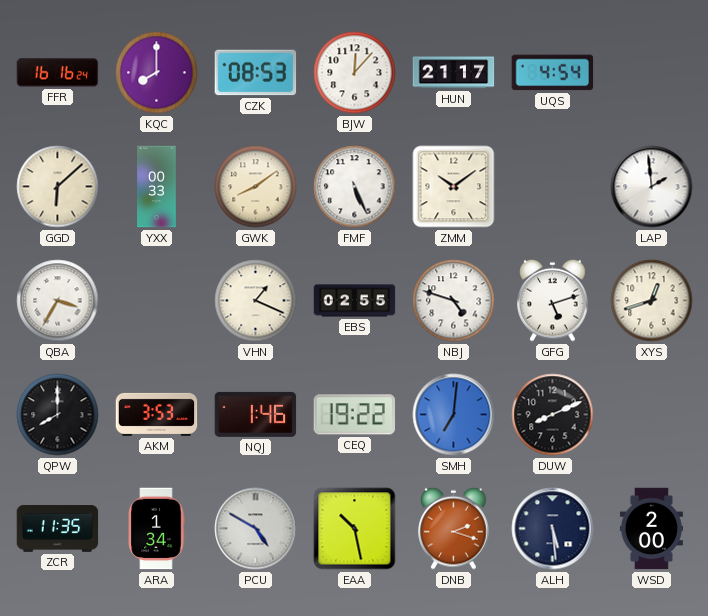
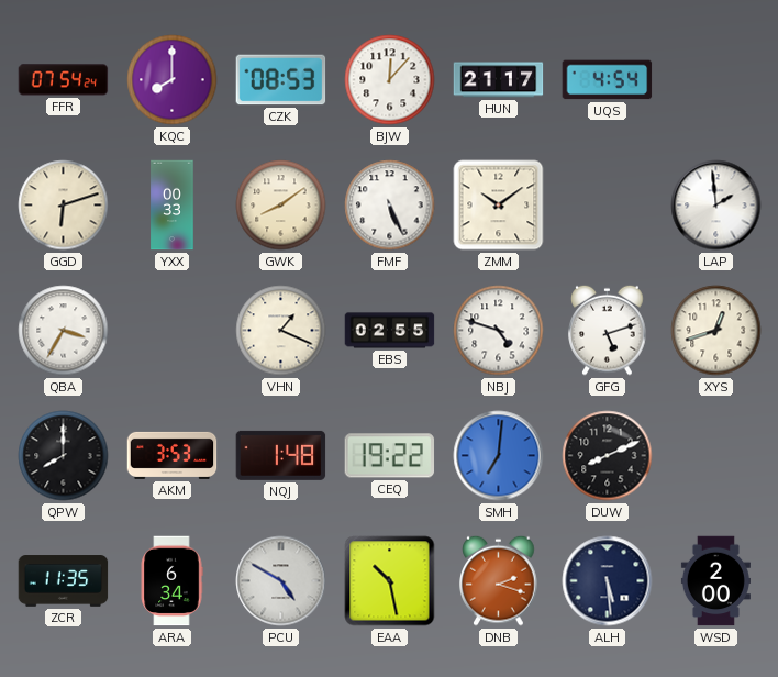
FFR: 16:16 -> 07:54
GGD: 6:08 -> 6:12
NQJ: 1:46 -> 1:48
ARA: 1:34 -> 6:34
